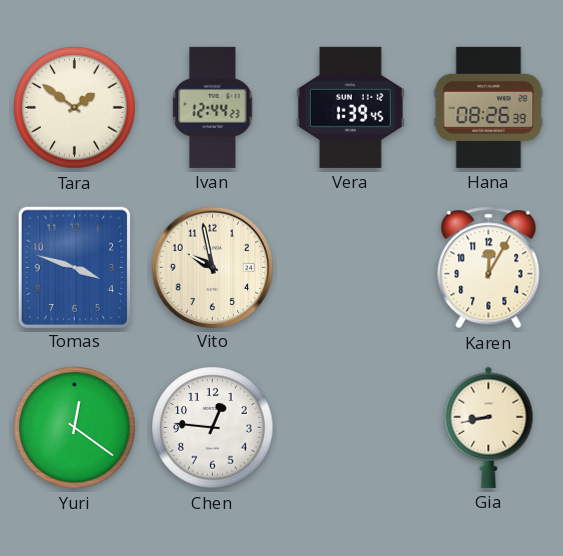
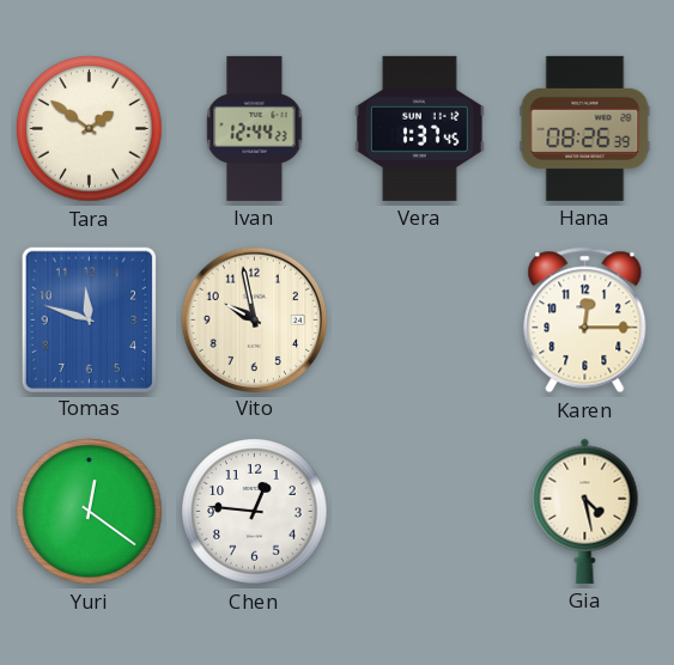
Vera: 1:39 -> 1:37
Tomas: 3:48 -> 11:48
Karen: 12:05 -> 12:15
Gia: 8:43 -> 4:28
